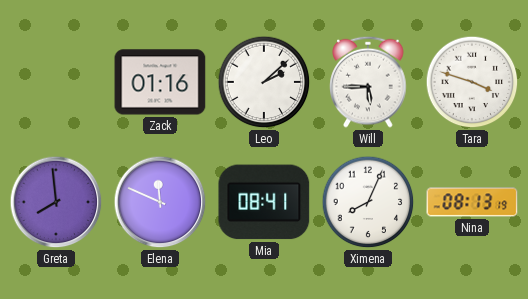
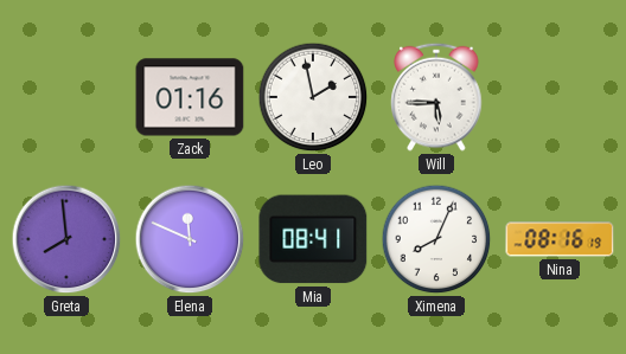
Leo: 2:08 -> 1:58
Tara: 3:48 -> none
Nina: 08:13 -> 08:16
